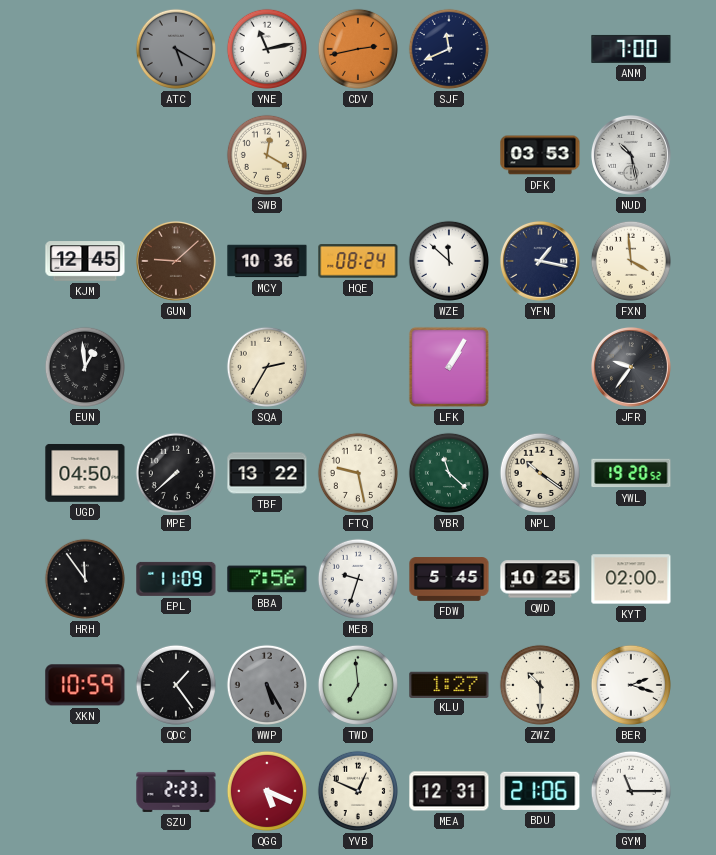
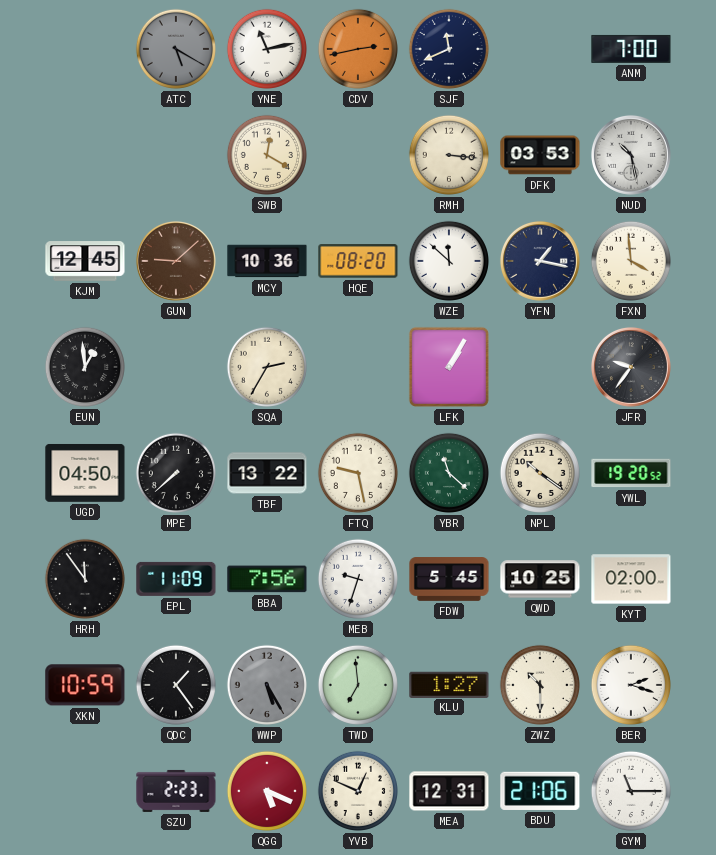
RMH: none -> 3:16
HQE: 08:24 -> 08:20
